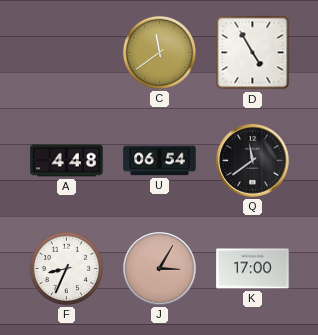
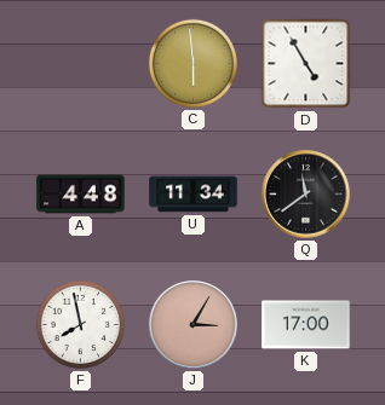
C: 11:39 -> 5:59
U: 06:54 -> 11:34
F: 8:34 -> 7:58
